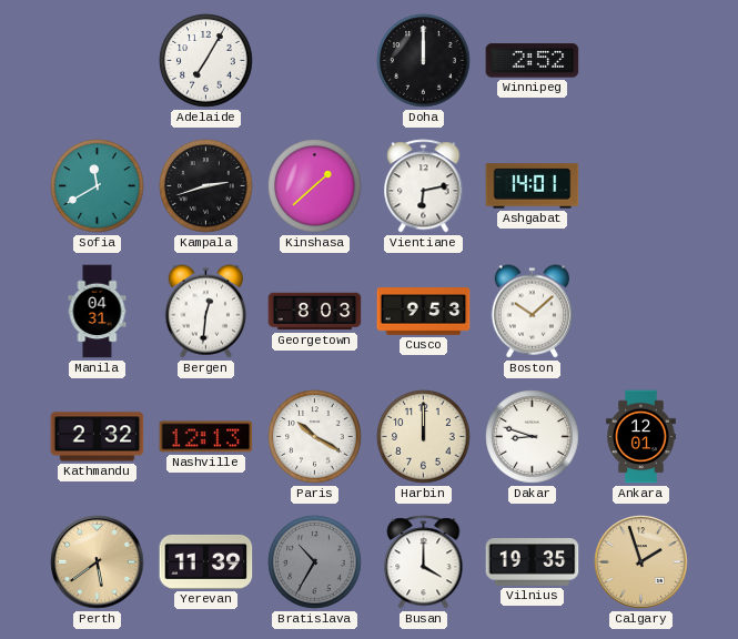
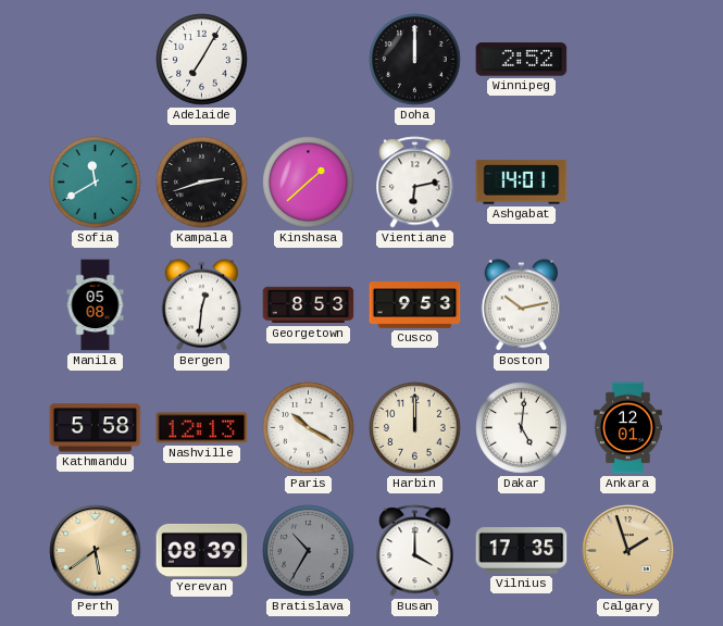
Manila: 04:31 -> 05:08
Georgetown: 8:03 -> 8:53
Boston: 10:08 -> 10:13
Kathmandu: 2:32 -> 5:58
Dakar: 8:48 -> 5:01
Yerevan: 11:39 -> 08:39
Vilnius: 19:35 -> 17:35
